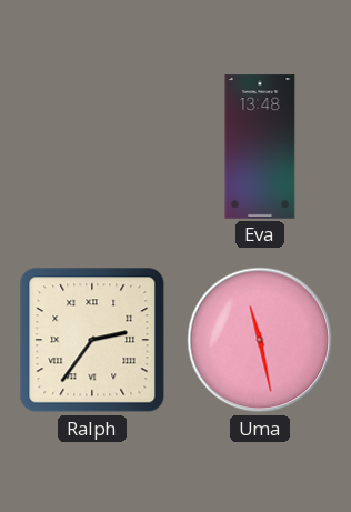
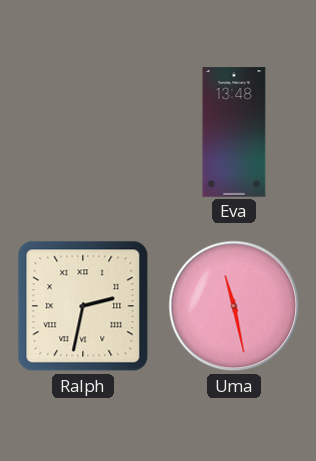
Ralph: 2:36 -> 2:32
